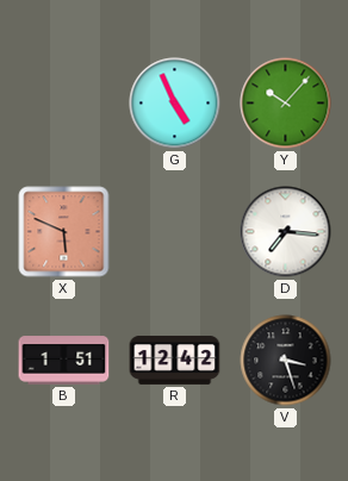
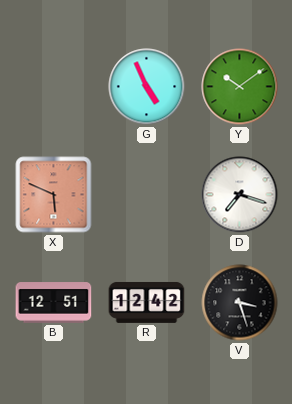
Y: 10:07 -> 10:09
D: 7:16 -> 7:18
B: 1:51 -> 12:51
